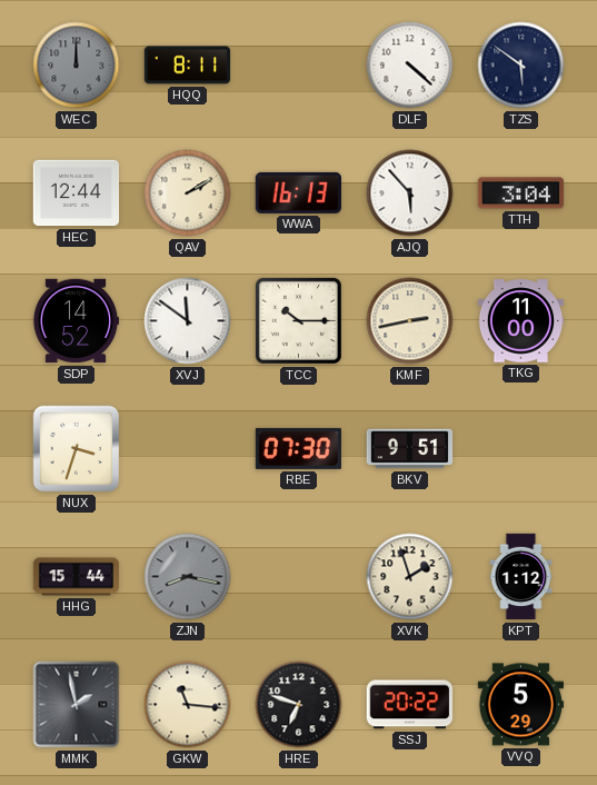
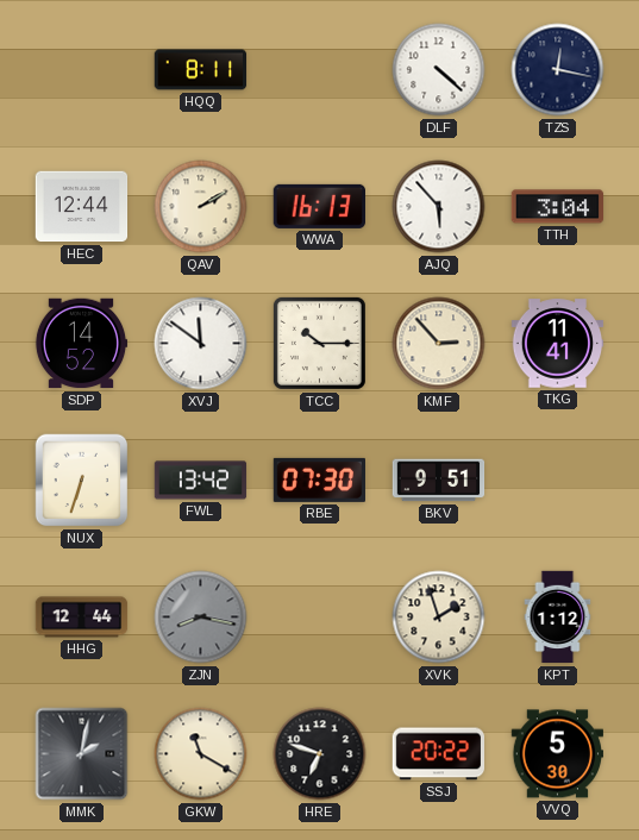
WEC: 12:00 -> none
TZS: 5:51 -> 12:17
KMF: 2:43 -> 2:53
TKG: 11:00 -> 11:41
NUX: 3:33 -> 6:33
FWL: none -> 13:42
HHG: 15:44 -> 12:44
MMK: 1:58 -> 2:02
GKW: 11:16 -> 11:20
VVQ: 5:29 -> 5:30
